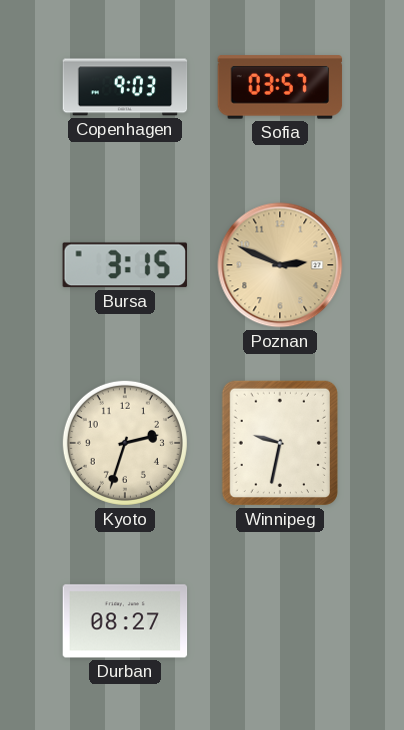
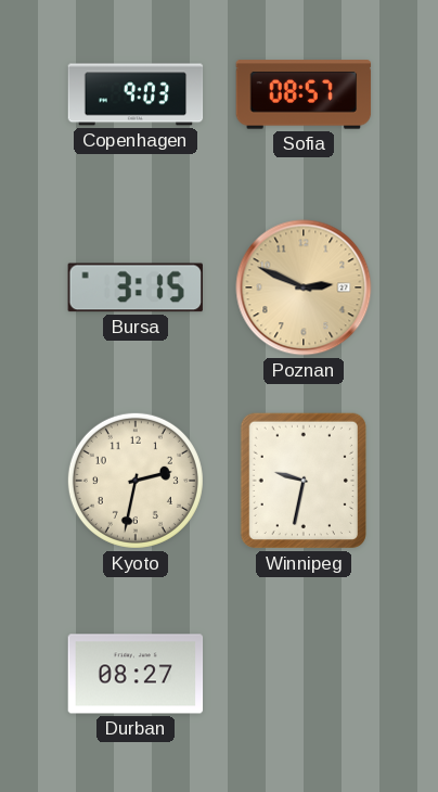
Sofia: 03:57 -> 08:57
Kyoto: 2:33 -> 2:32
